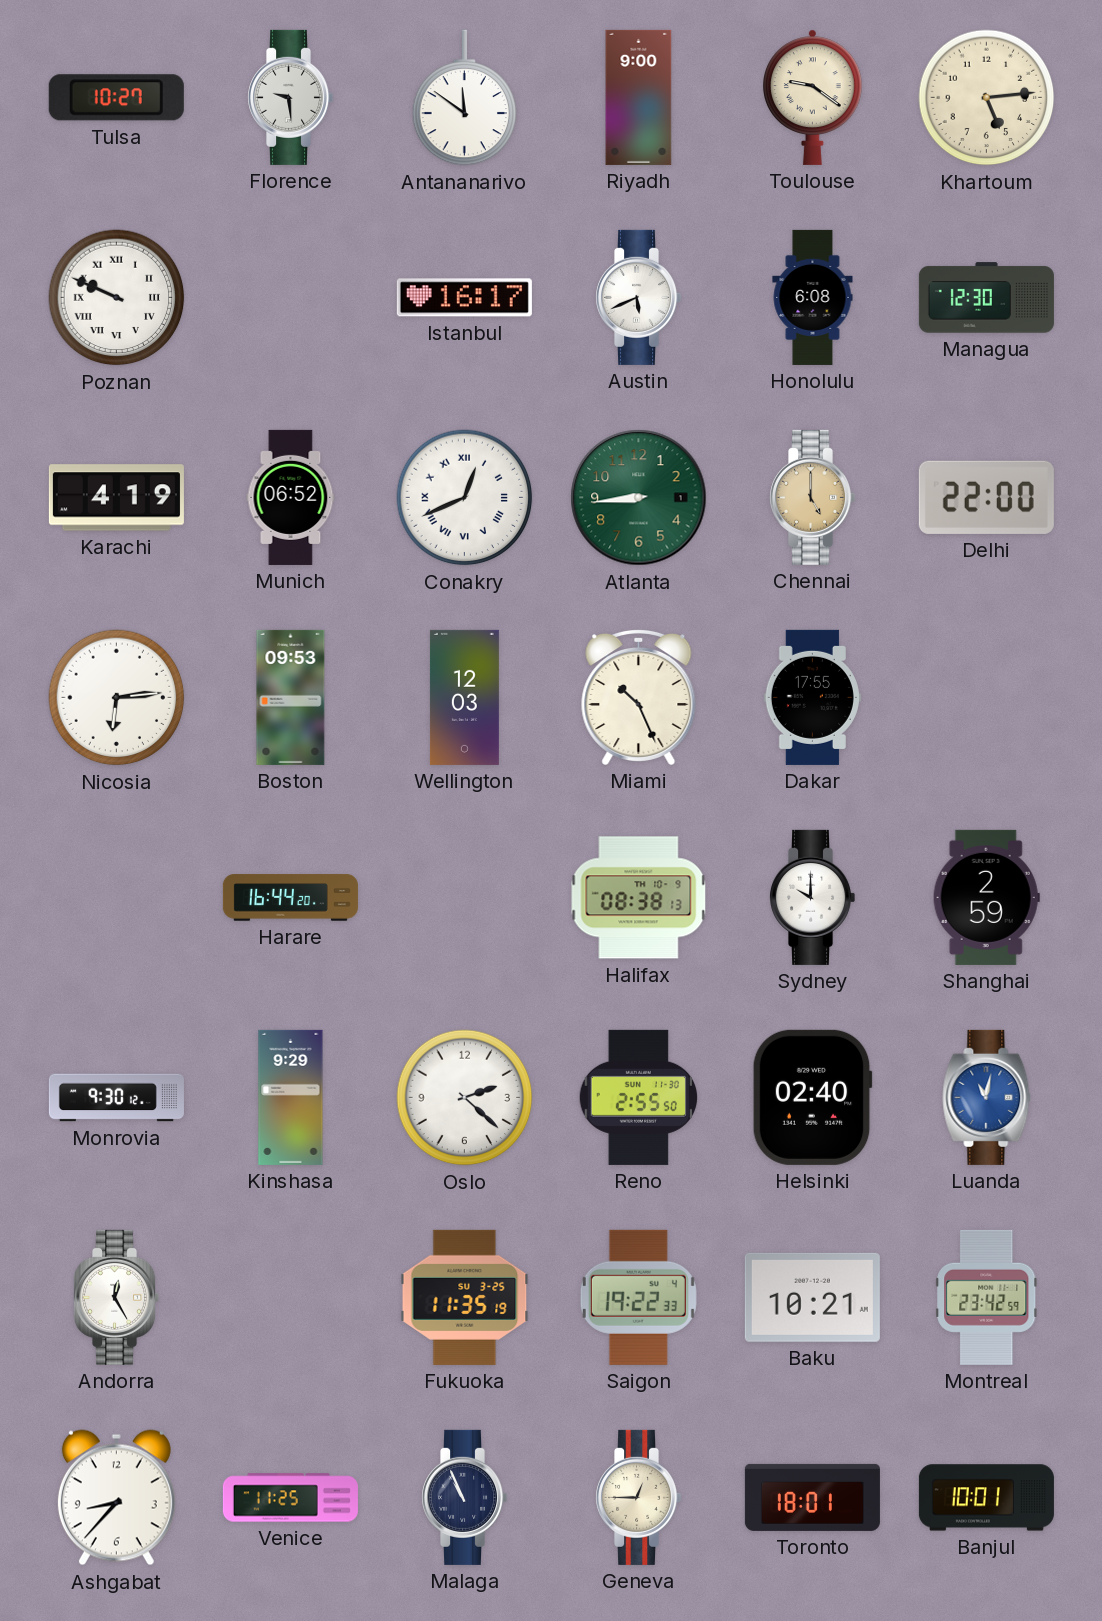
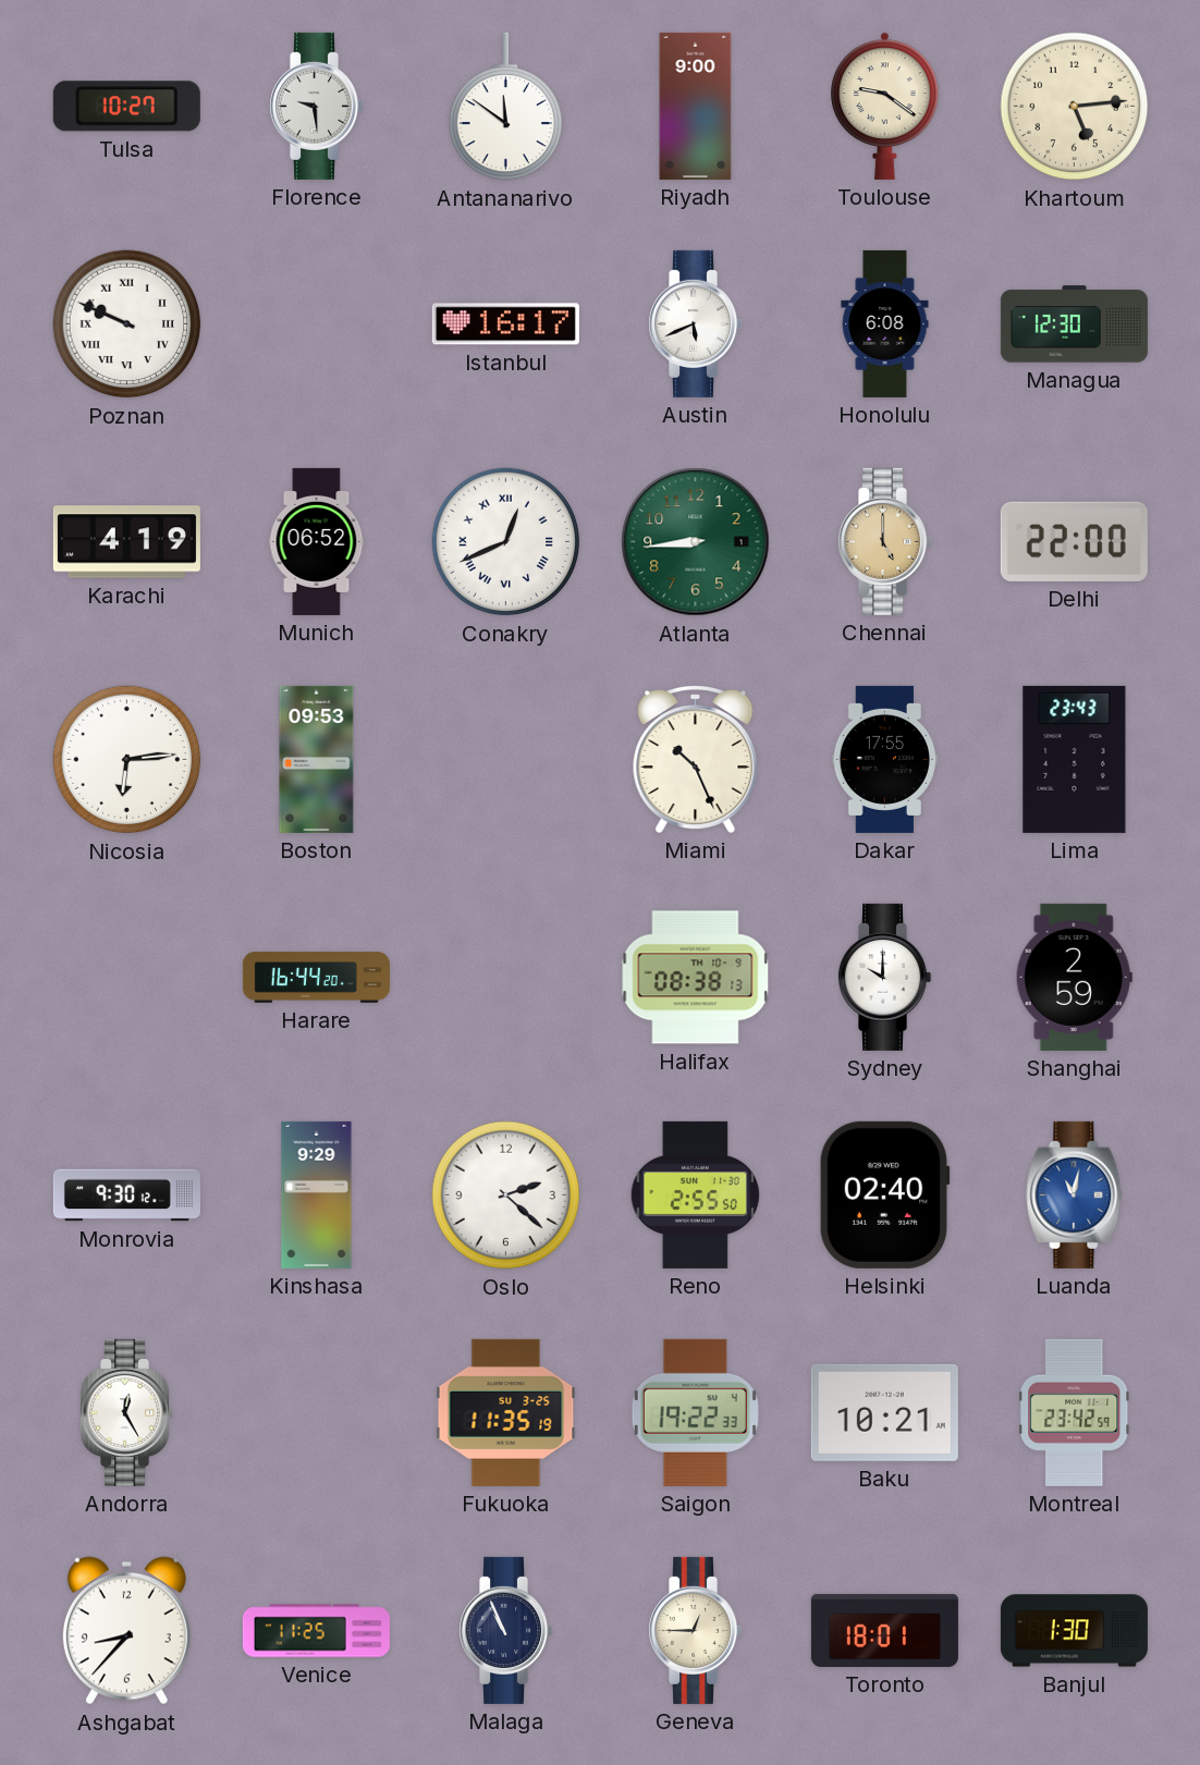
Wellington: 12:03 -> none
Lima: none -> 23:43
Banjul: 10:01 -> 1:30
